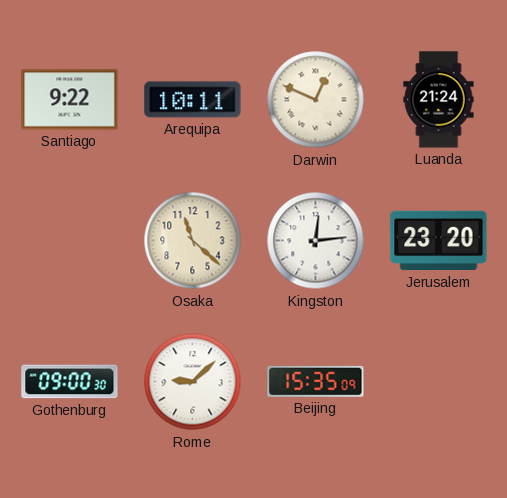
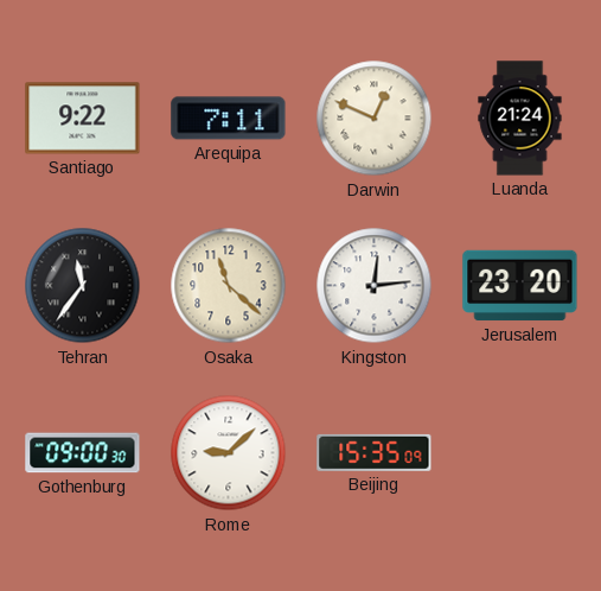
Arequipa: 10:11 -> 7:11
Tehran: none -> 11:36
